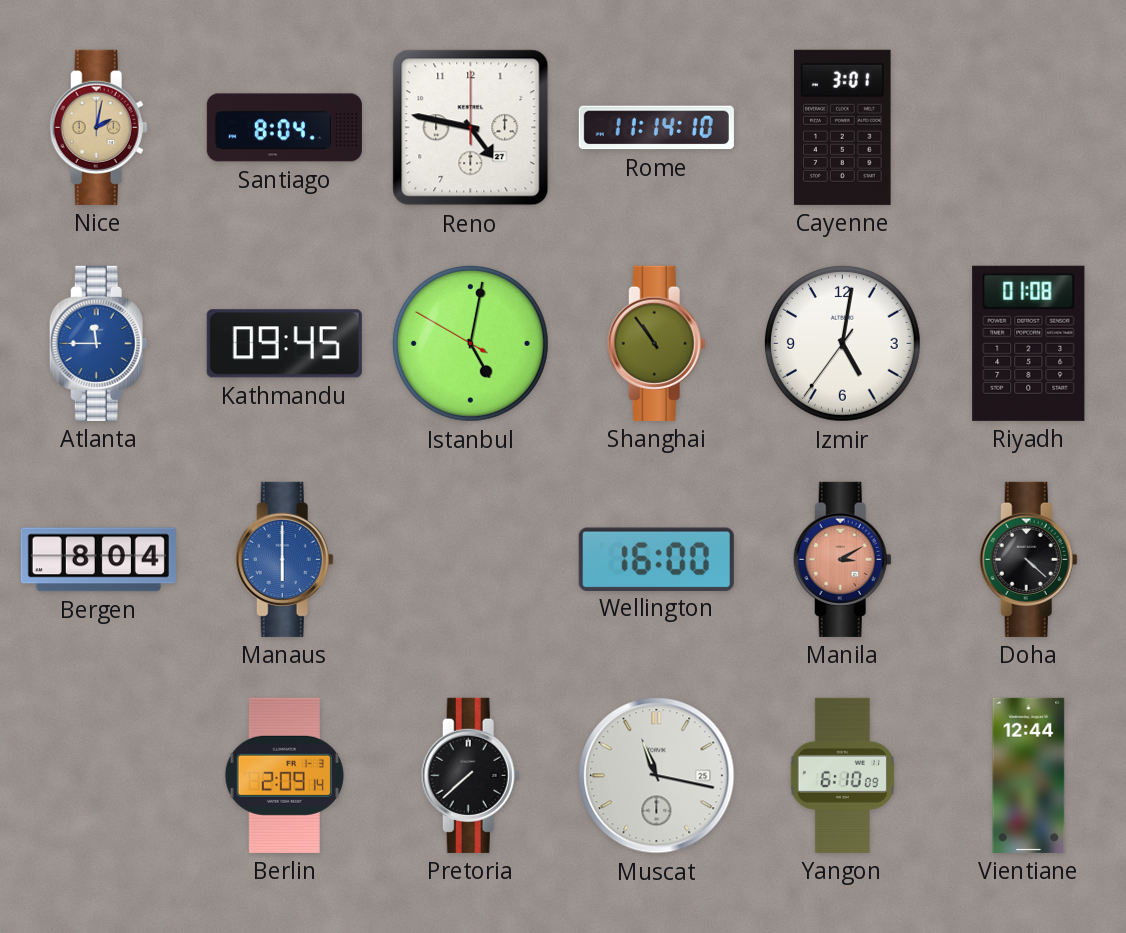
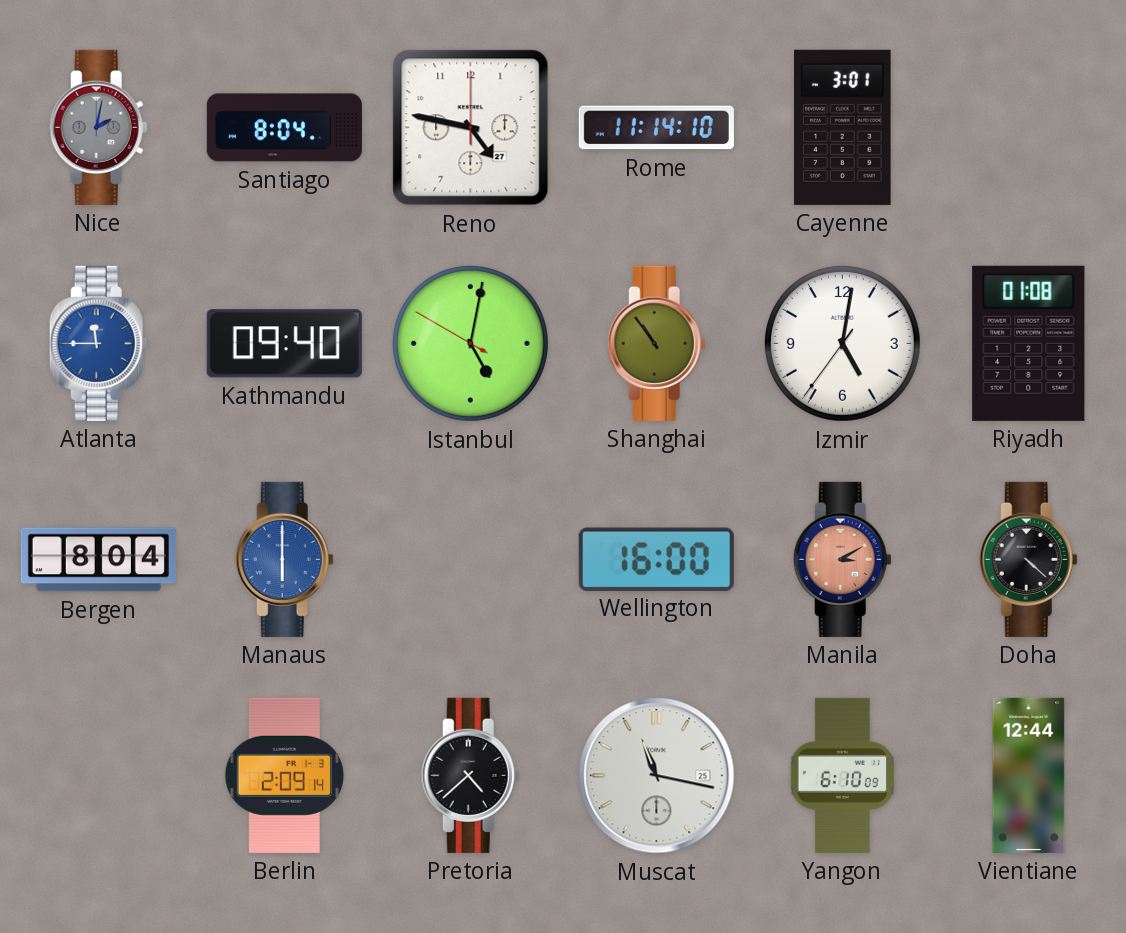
Nice dial: champagne -> grey
Kathmandu: 09:45 -> 09:40
Pretoria: 7:38 -> 4:38
